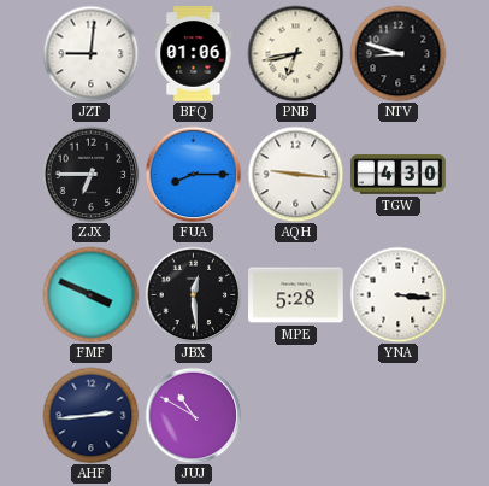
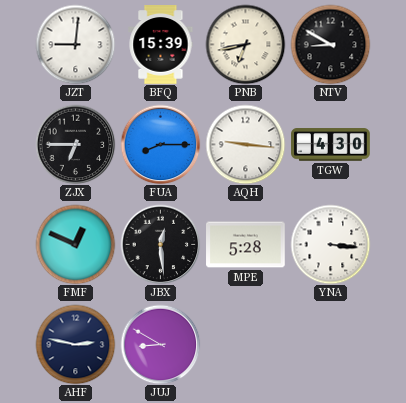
BFQ: 01:06 -> 15:39
NTV: 8:48 -> 8:50
FMF: 3:49 -> 12:49
AHF: 2:44 -> 2:47
JUJ: 10:50 -> 8:50
